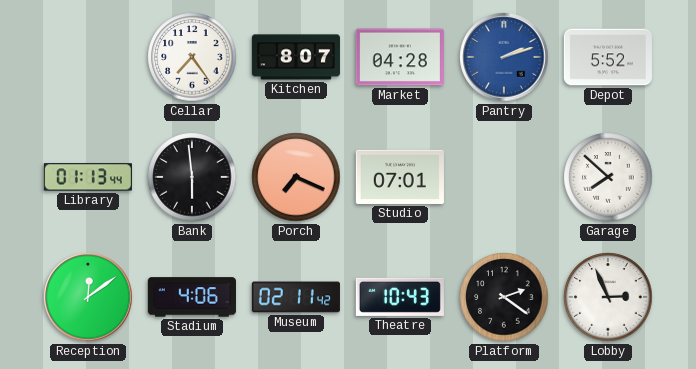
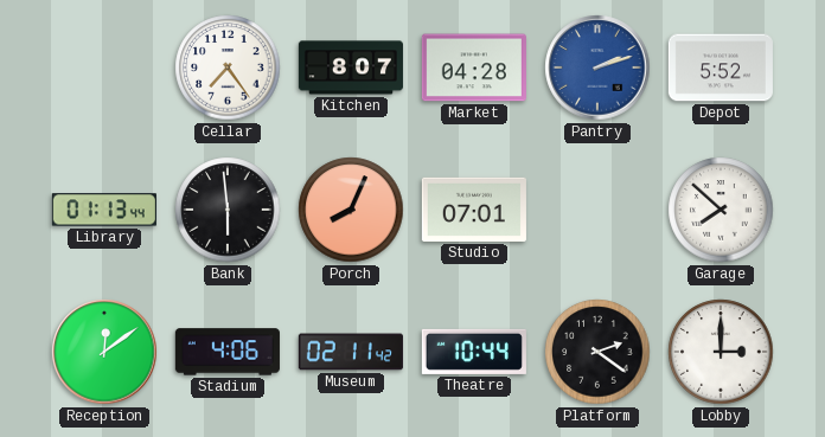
Porch: 7:19 -> 8:04
Theatre: 10:43 -> 10:44
Lobby: 2:56 -> 3:00
